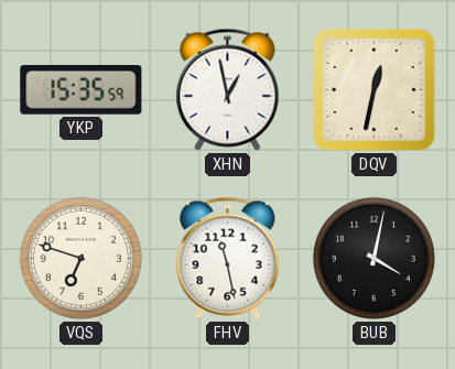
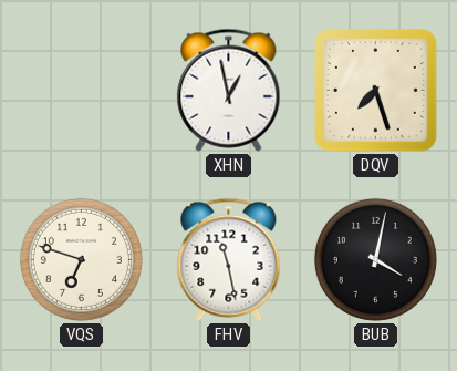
YKP: 15:35 -> none
DQV: 12:32 -> 7:27
